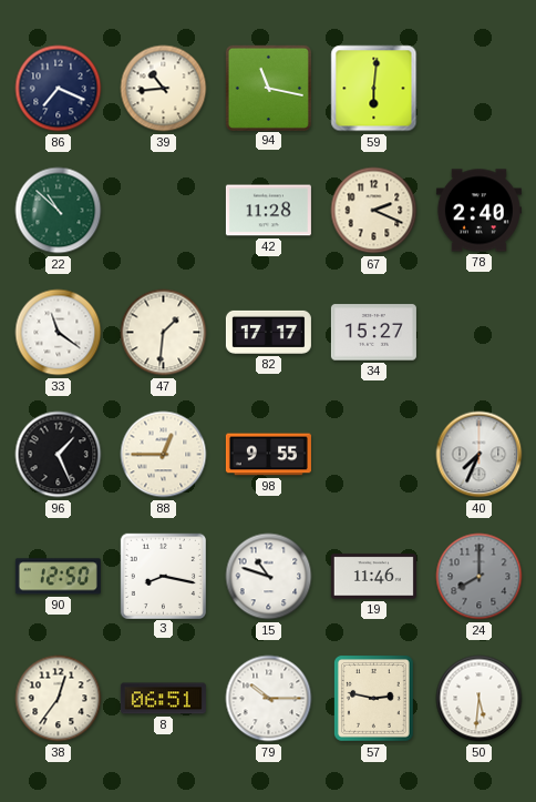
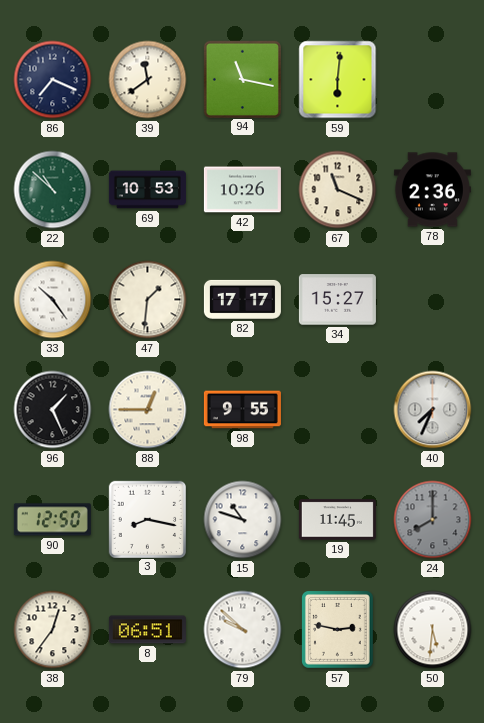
39: 10:44 -> 11:39
69: none -> 10:53
42: 11:28 -> 10:26
67: 2:19 -> 11:19
78: 2:40 -> 2:36
33: 11:21 -> 10:24
19: 11:46 -> 11:45
79: 10:15 -> 9:52
